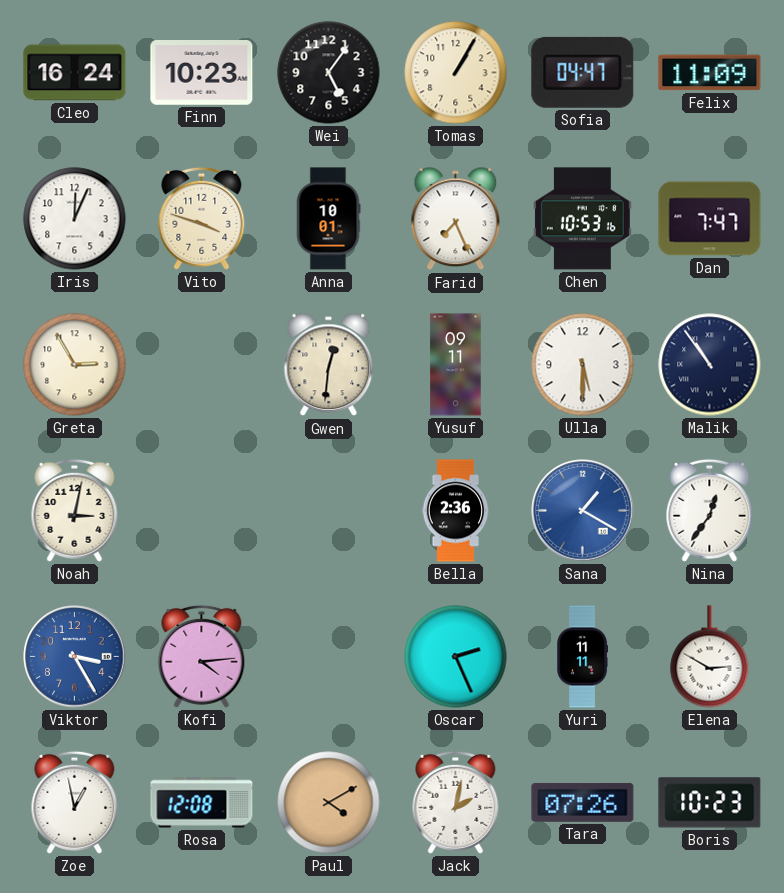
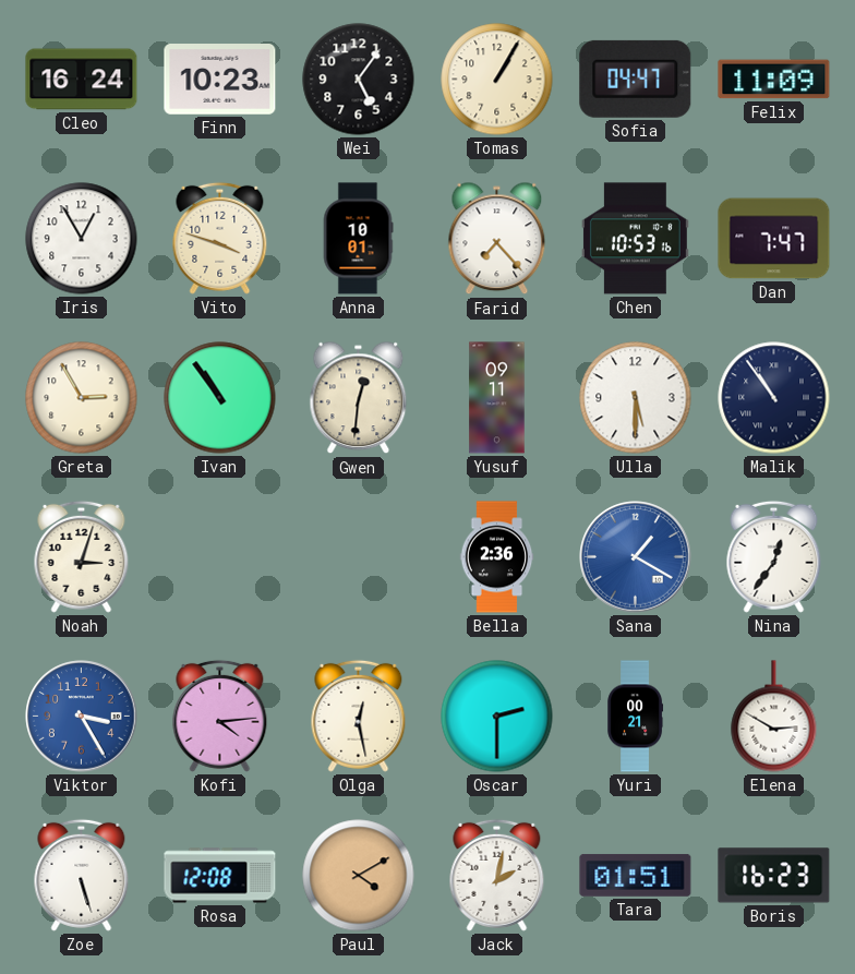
Iris: 12:04 -> 12:55
Farid: 7:26 -> 7:23
Ivan: none -> 10:54
Noah: 3:02 -> 3:03
Olga: none -> 12:28
Oscar: 2:26 -> 2:30
Yuri: 11:11 -> 00:21
Zoe: 12:58 -> 5:27
Tara: 07:26 -> 01:51
Boris: 10:23 -> 16:23
